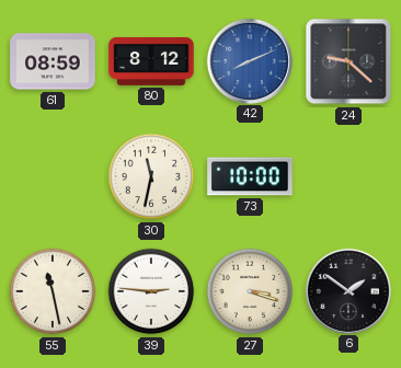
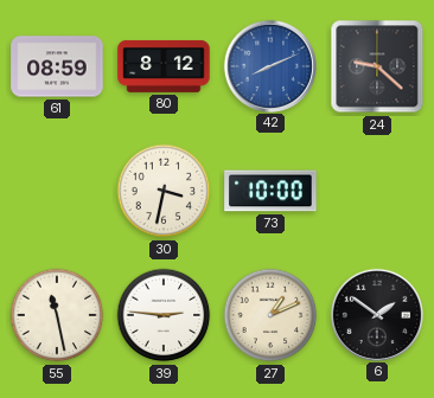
30: 11:32 -> 3:32
27: 3:18 -> 1:11
